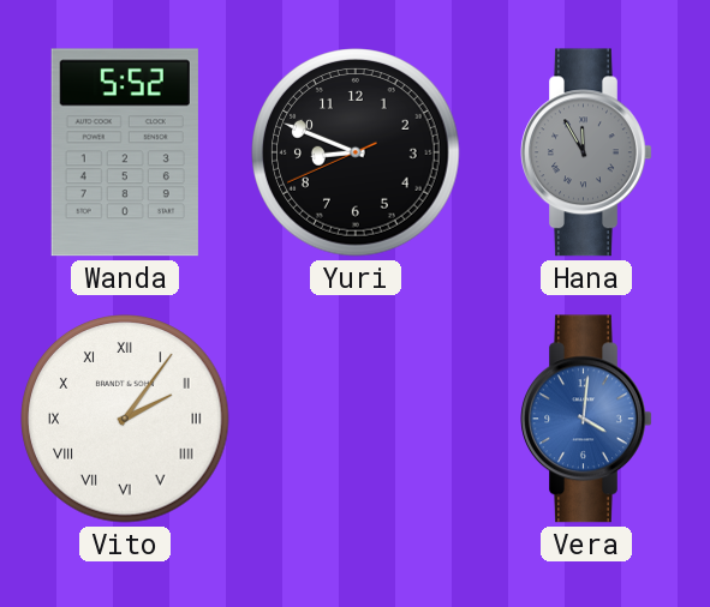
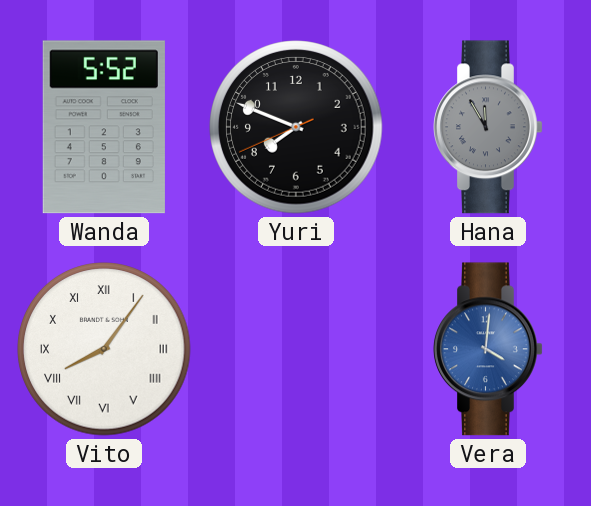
Yuri: 8:48 -> 7:48
Vito: 2:06 -> 8:06
